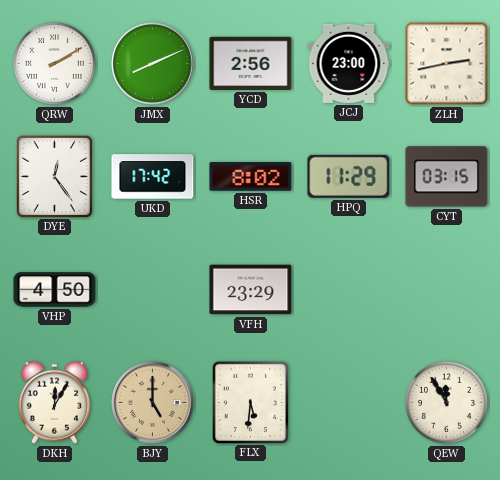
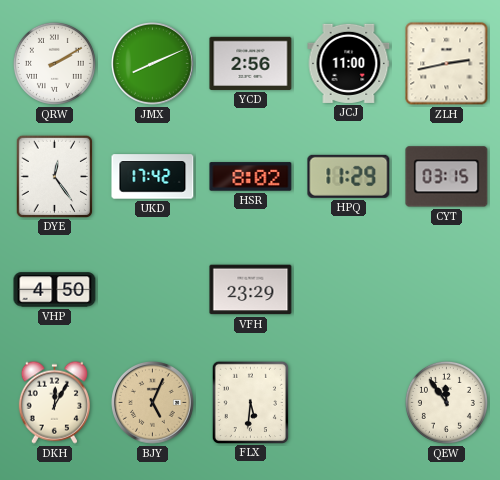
JCJ: 23:00 -> 11:00
BJY: 5:00 -> 5:04
QEW: 11:55 -> 11:54
